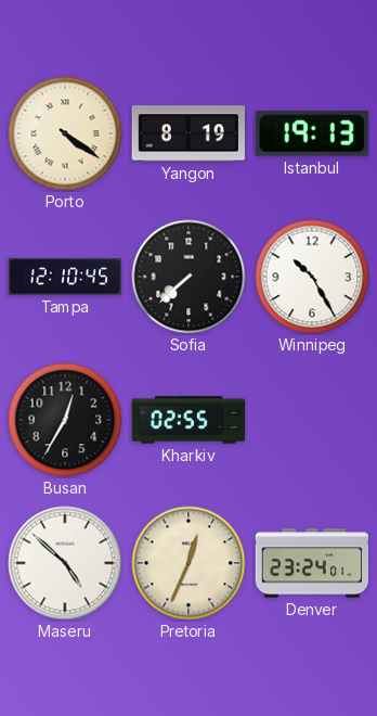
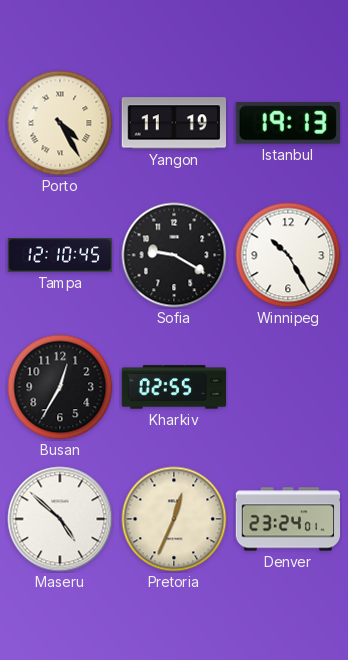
Porto: 4:21 -> 4:25
Yangon: 8:19 -> 11:19
Sofia: 7:38 -> 9:20
